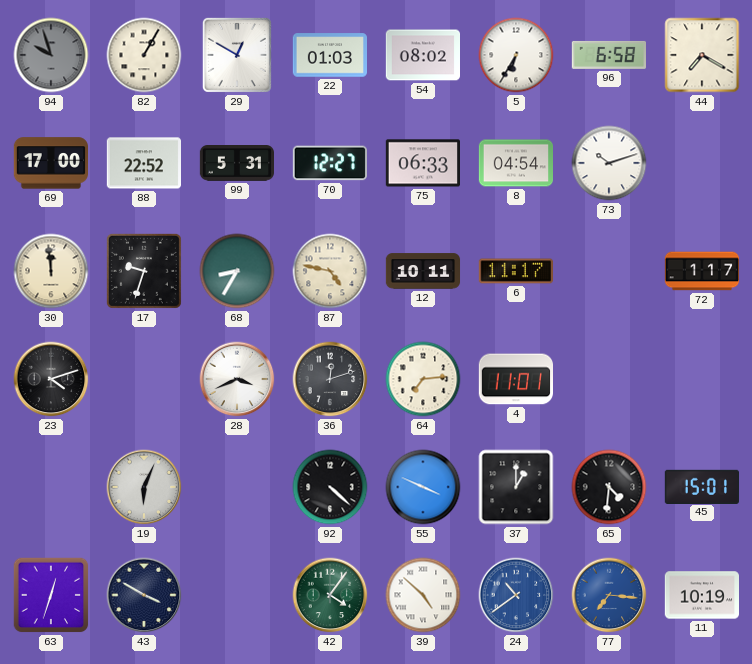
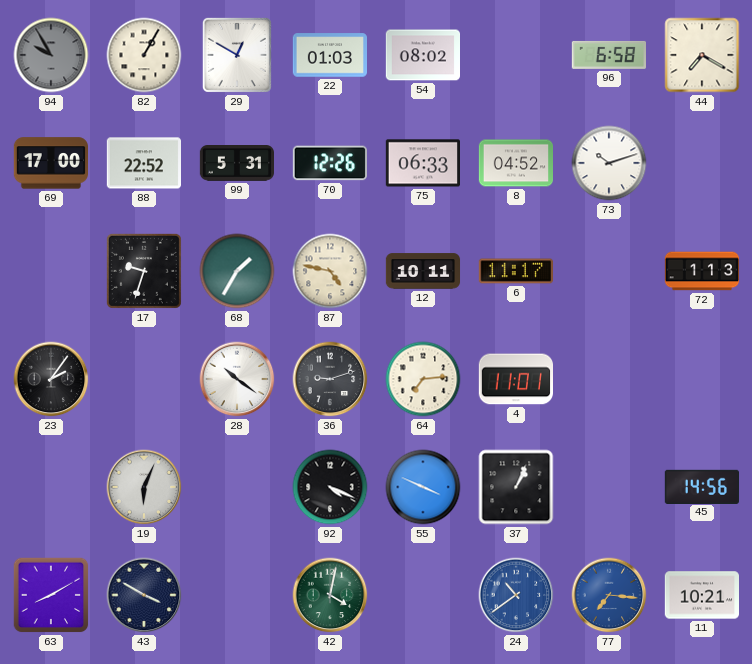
94: 9:57 -> 9:55
5: 6:35 -> none
70: 12:27 -> 12:26
8: 04:54 -> 04:52
30: 11:59 -> none
68: 8:35 -> 1:35
72: 1:17 -> 1:13
23: 4:12 -> 2:06
28: 3:41 -> 10:21
36: 12:12 -> 9:12
92: 4:22 -> 4:19
37: 1:00 -> 1:04
65: 4:31 -> none
45: 15:01 -> 14:56
63: 12:33 -> 8:10
42: 4:06 -> 4:02
39: 4:52 -> none
11: 10:19 -> 10:21
